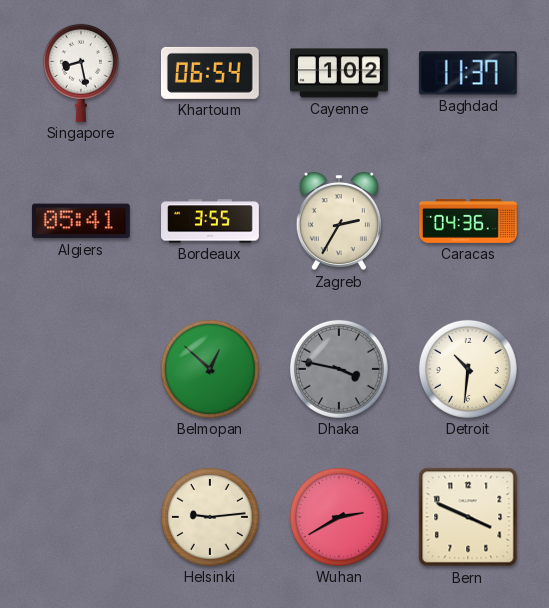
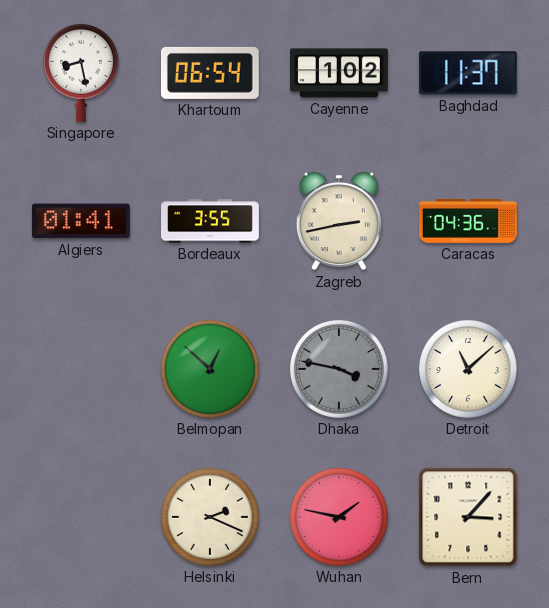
Algiers: 05:41 -> 01:41
Zagreb: 2:35 -> 2:43
Detroit: 10:31 -> 11:08
Helsinki: 9:14 -> 2:19
Wuhan: 2:40 -> 1:47
Bern: 3:49 -> 3:07
